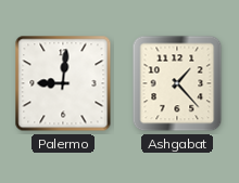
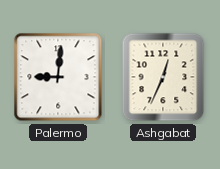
Ashgabat: 1:23 -> 12:34
